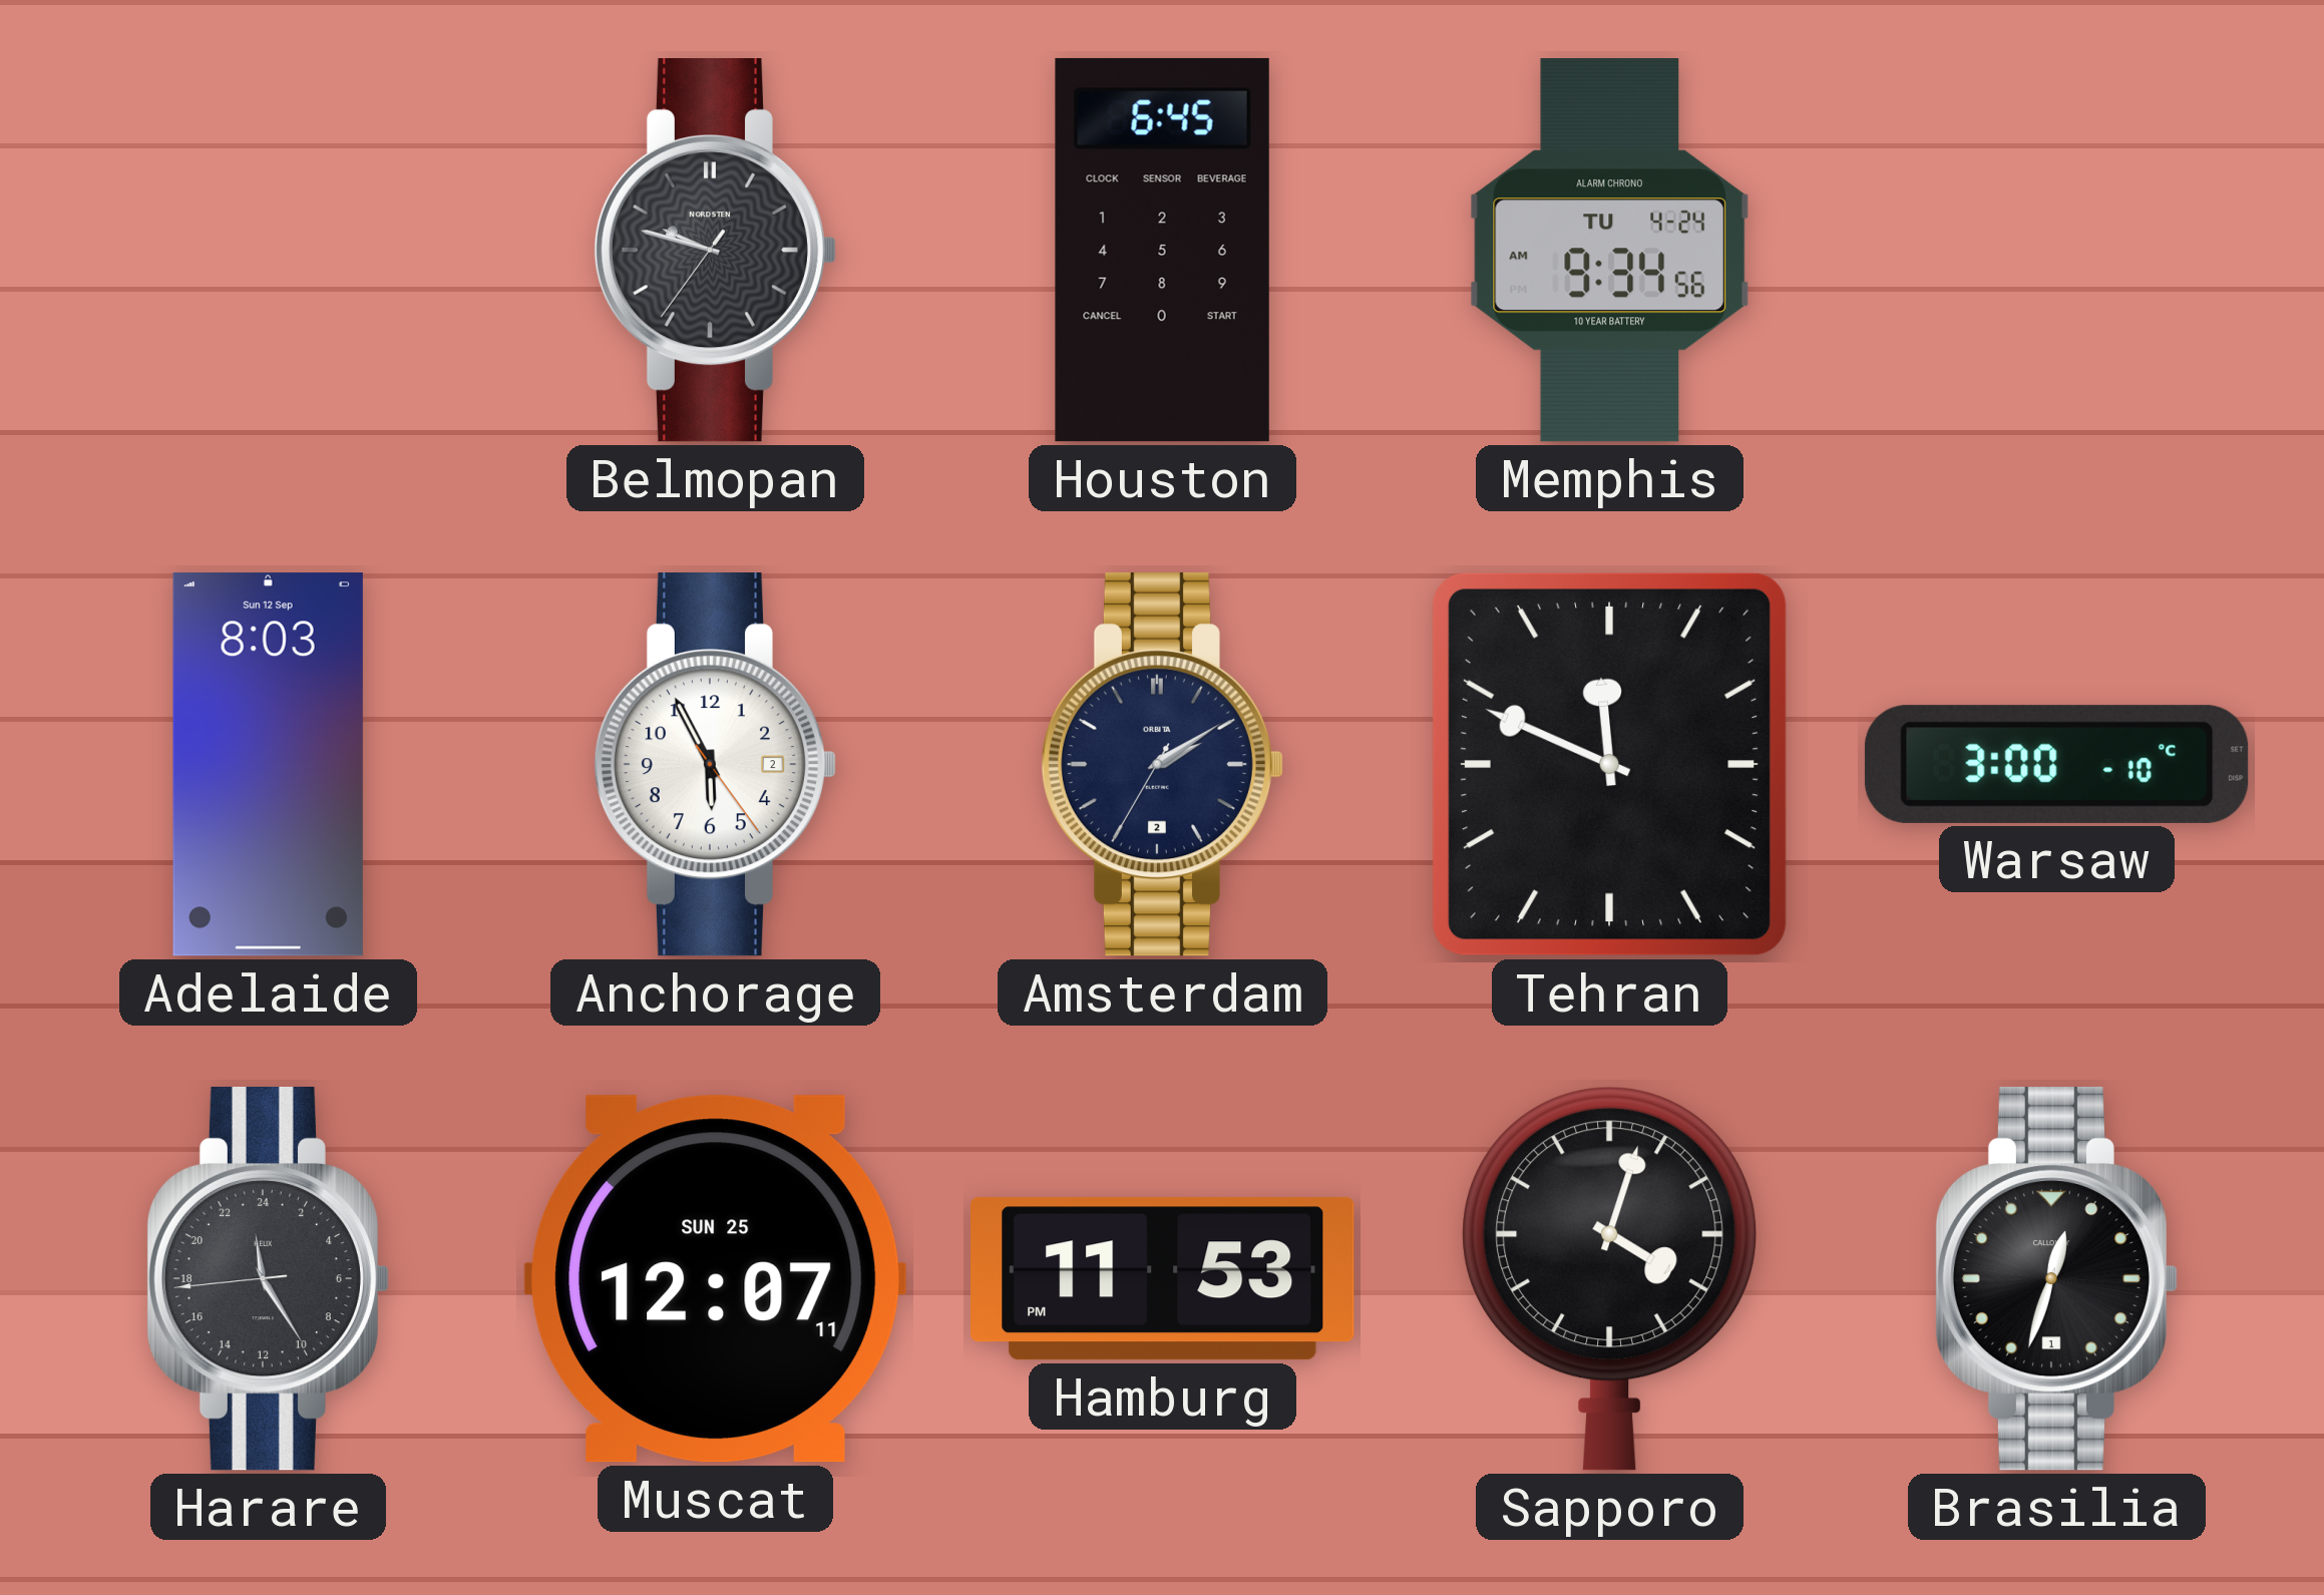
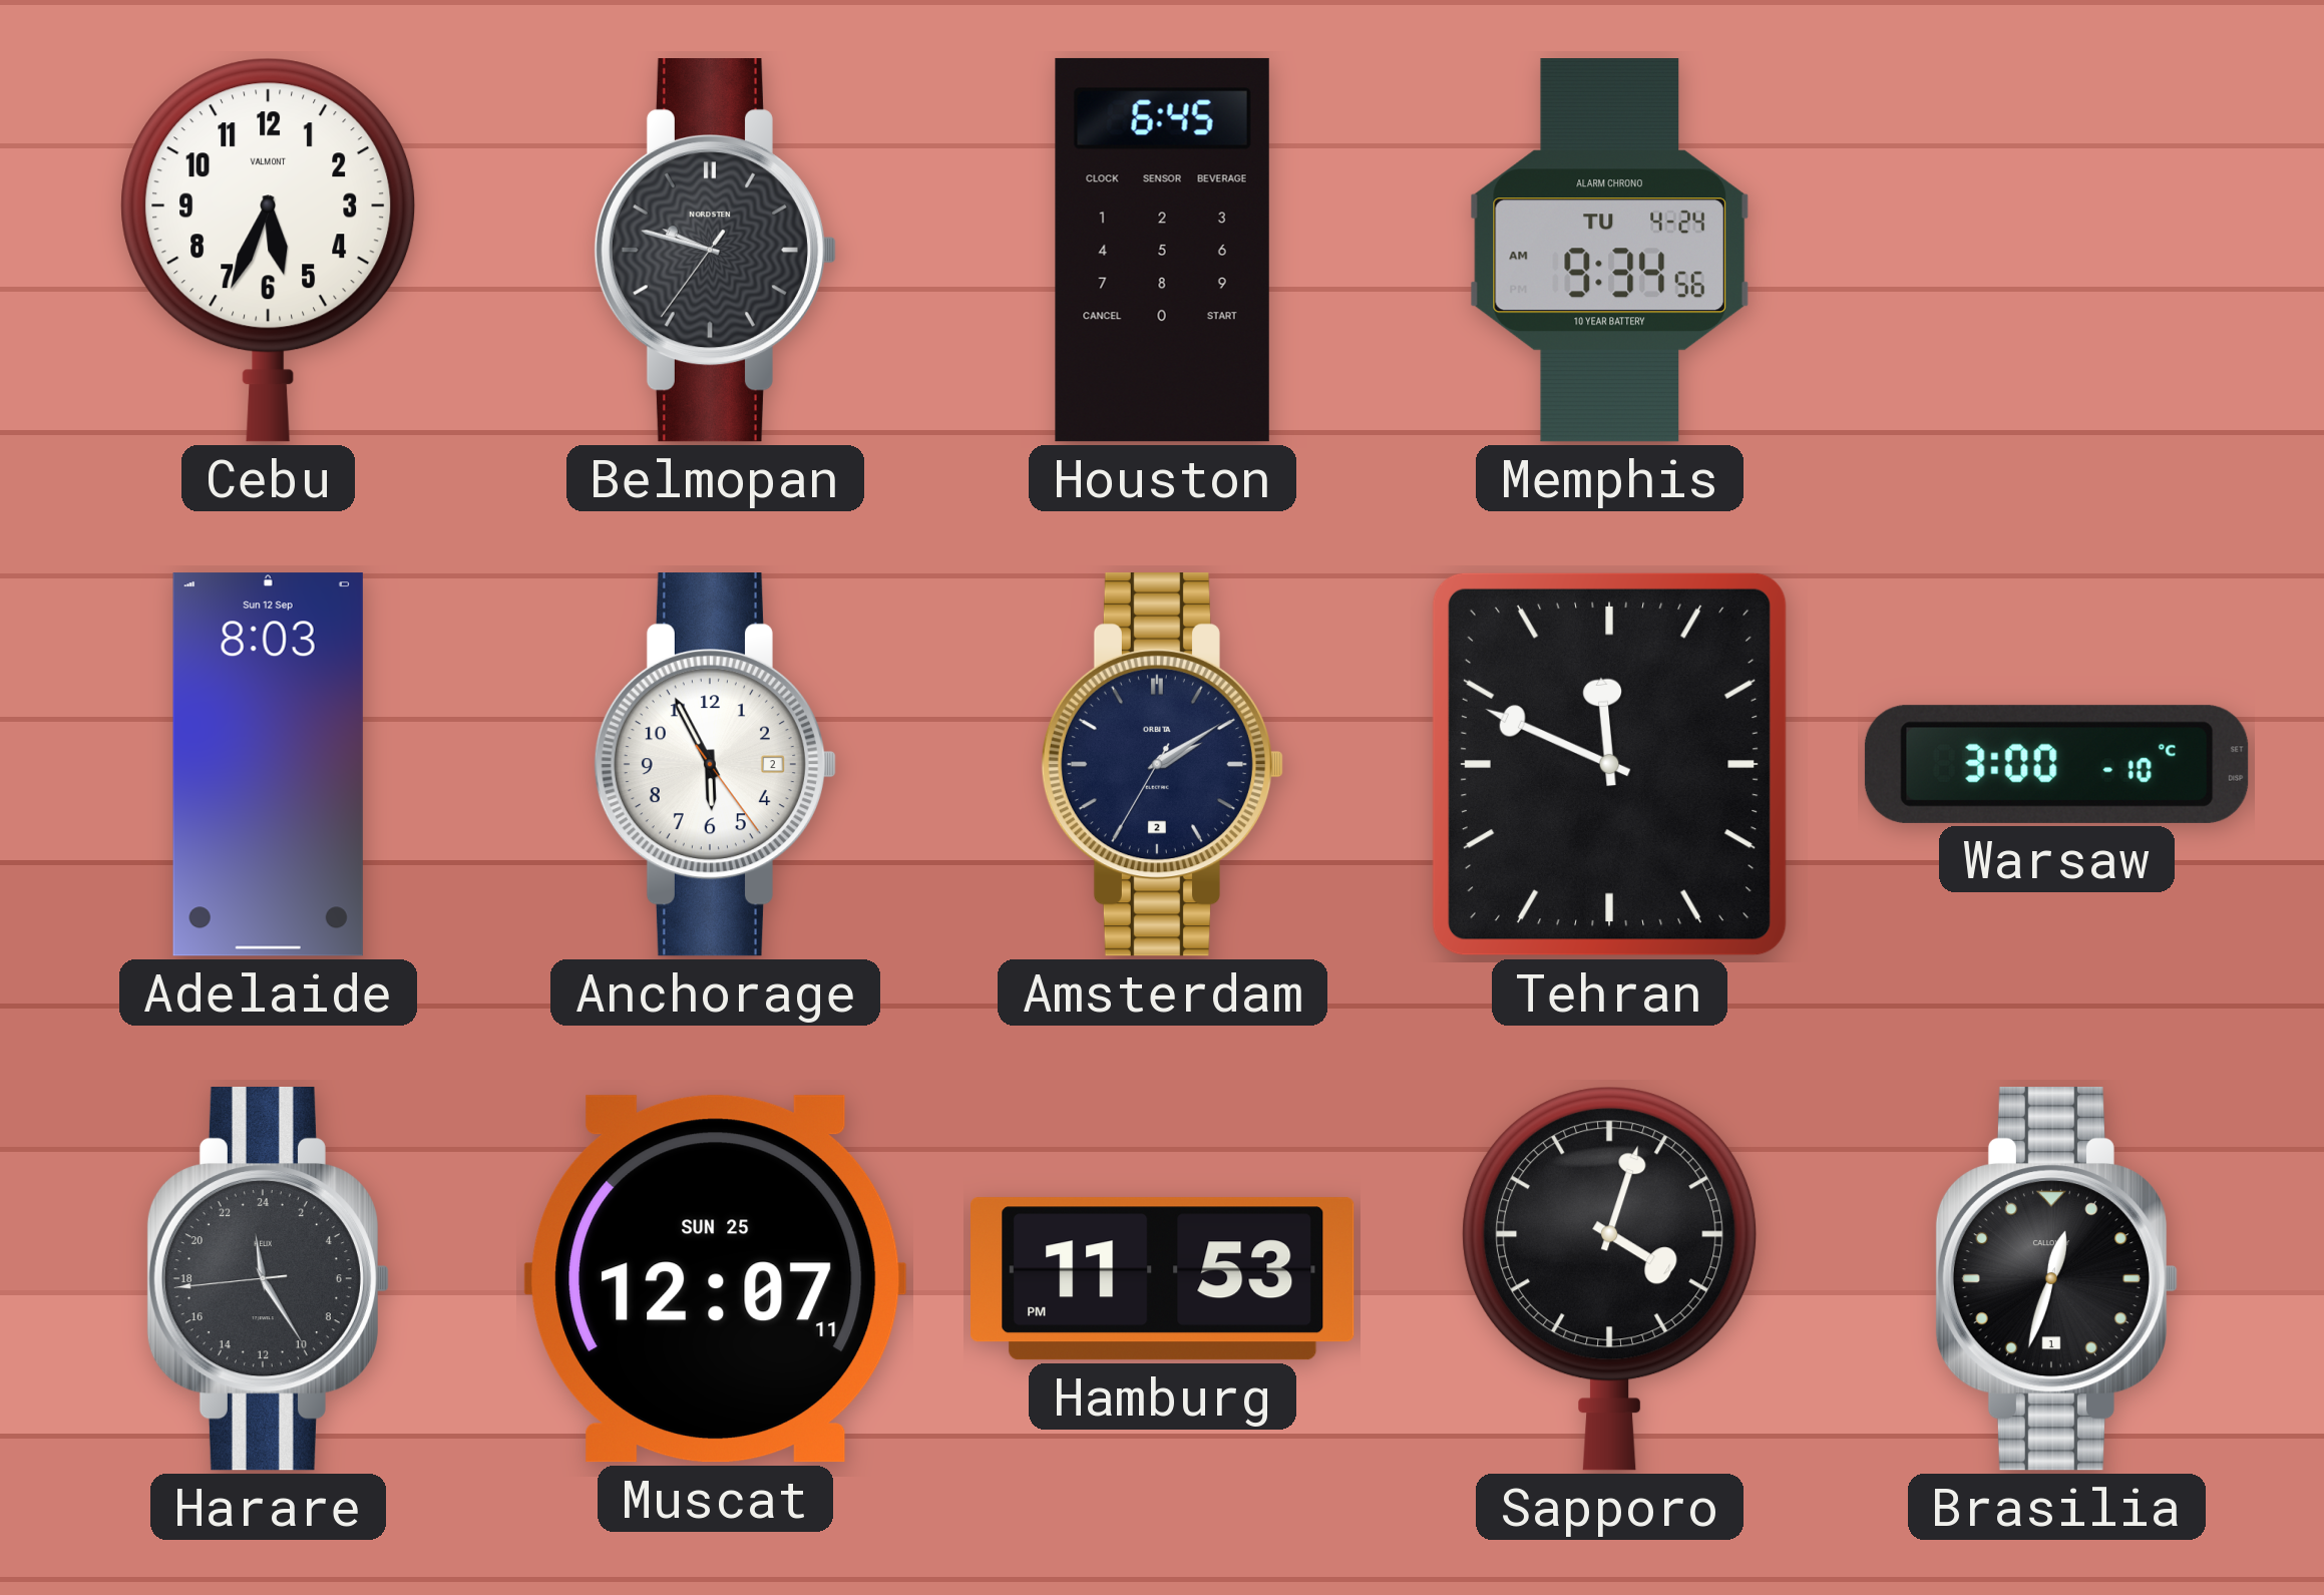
Cebu: none -> 5:34
